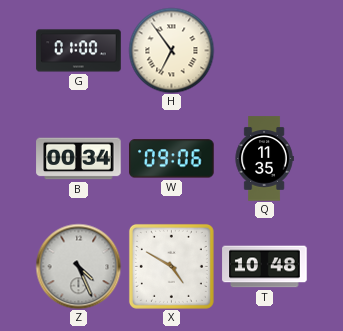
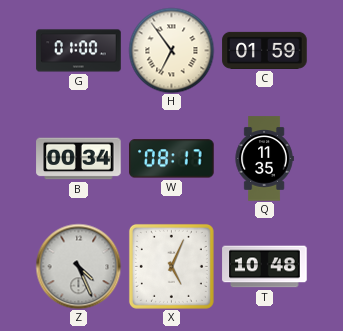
C: none -> 01:59
W: 09:06 -> 08:17
X: 4:50 -> 5:04
